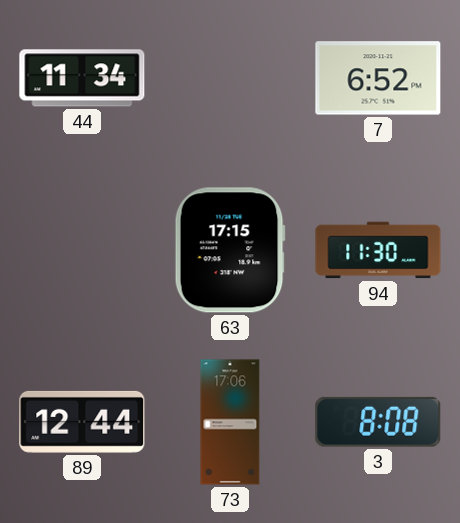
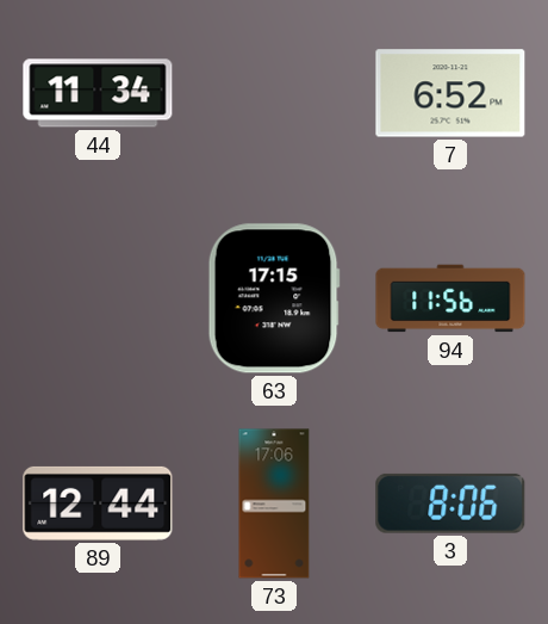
94: 11:30 -> 11:56
3: 8:08 -> 8:06
